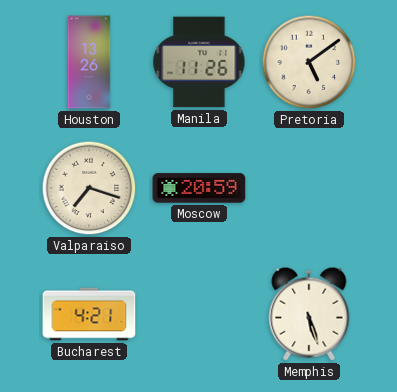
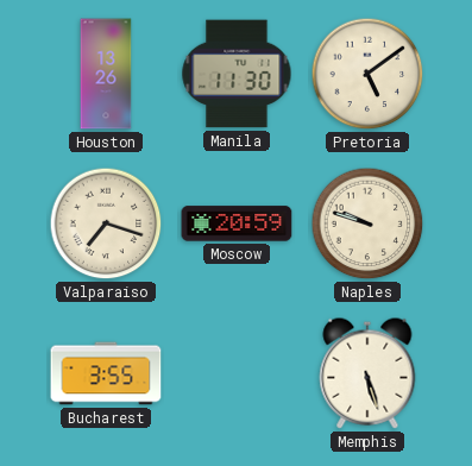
Manila: 11:26 -> 11:30
Naples: none -> 9:48
Bucharest: 4:21 -> 3:55
